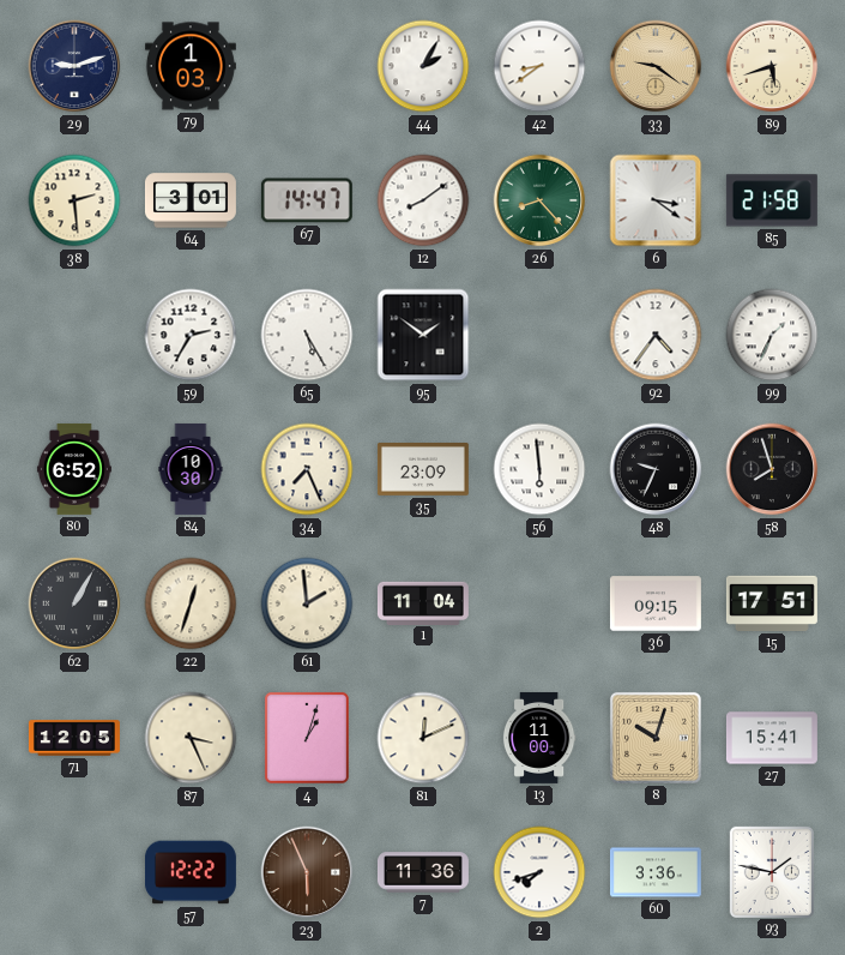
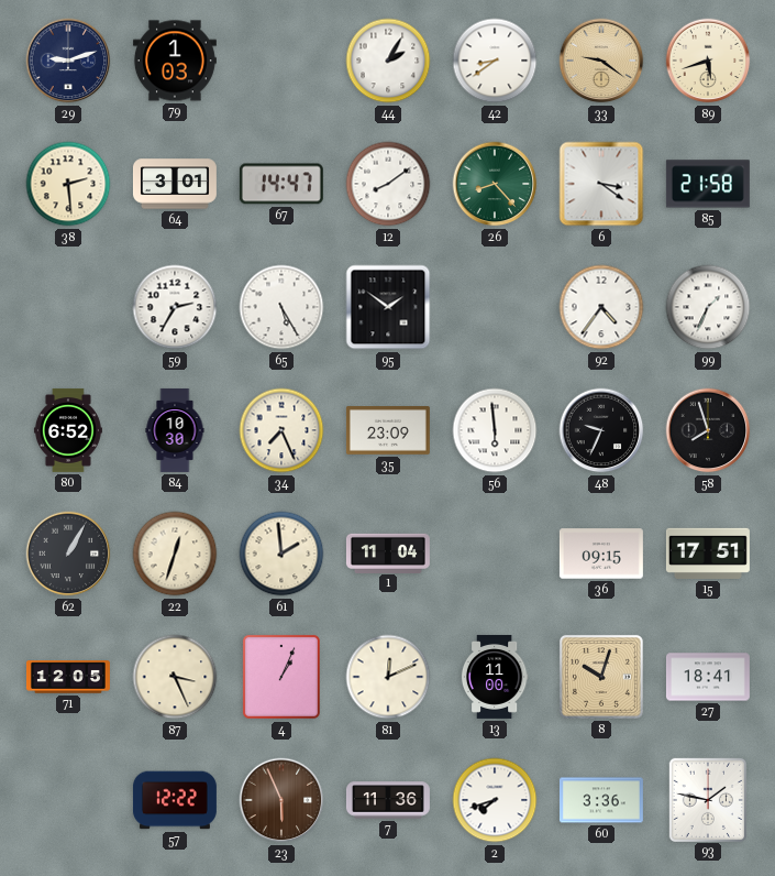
4: 1:03 -> 1:04
27: 15:41 -> 18:41
